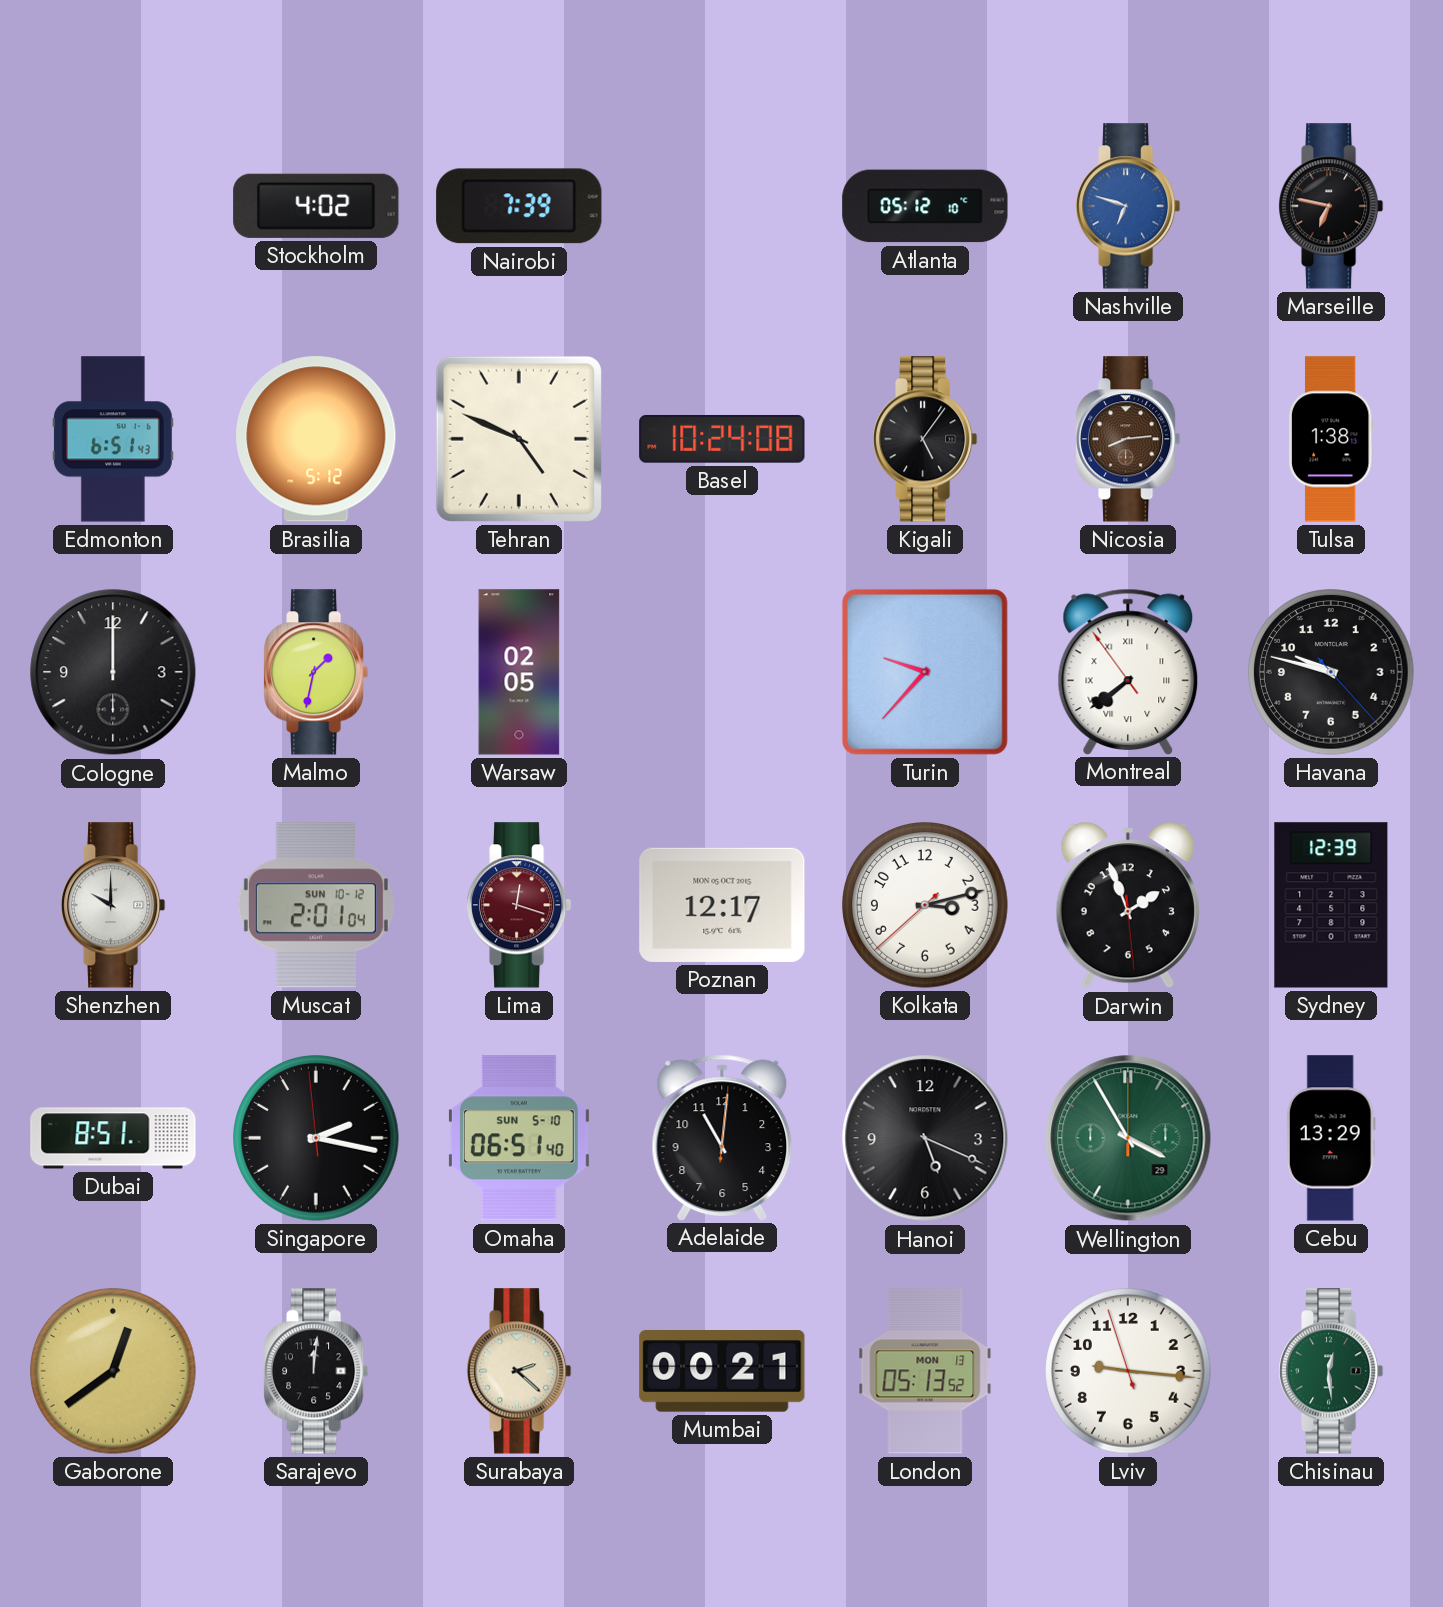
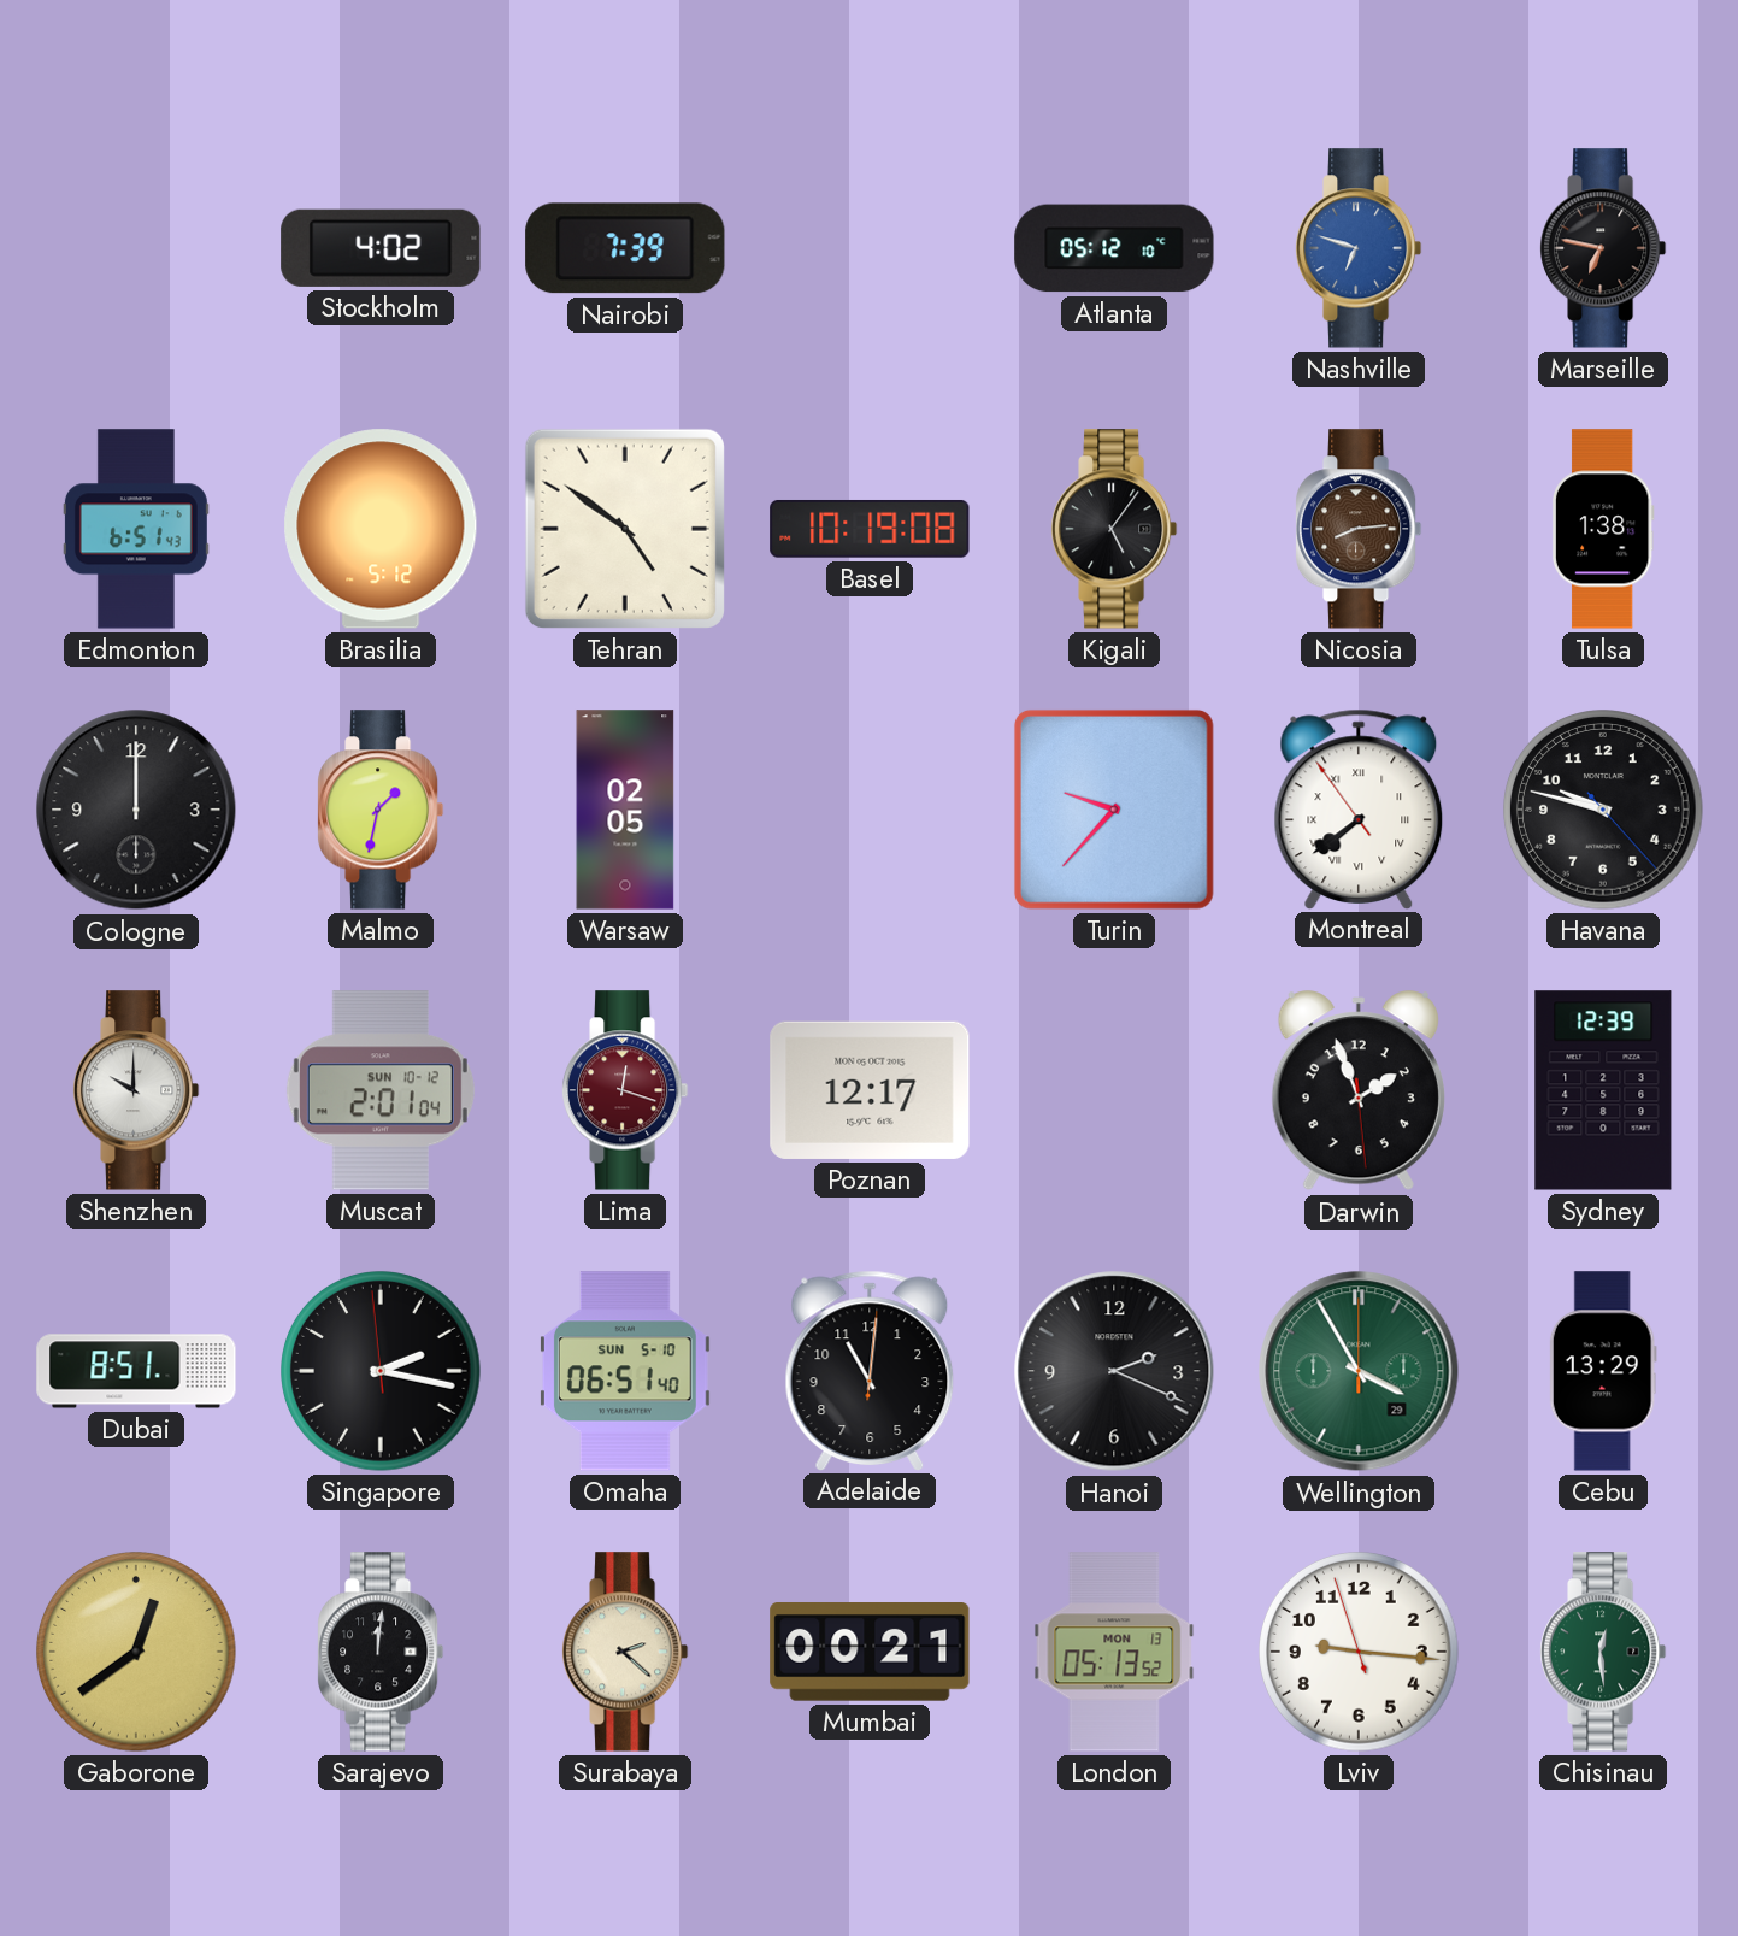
Tehran: 4:49 -> 4:51
Basel: 10:24 -> 10:19
Kolkata: 3:12 -> none
Hanoi: 5:19 -> 2:19
